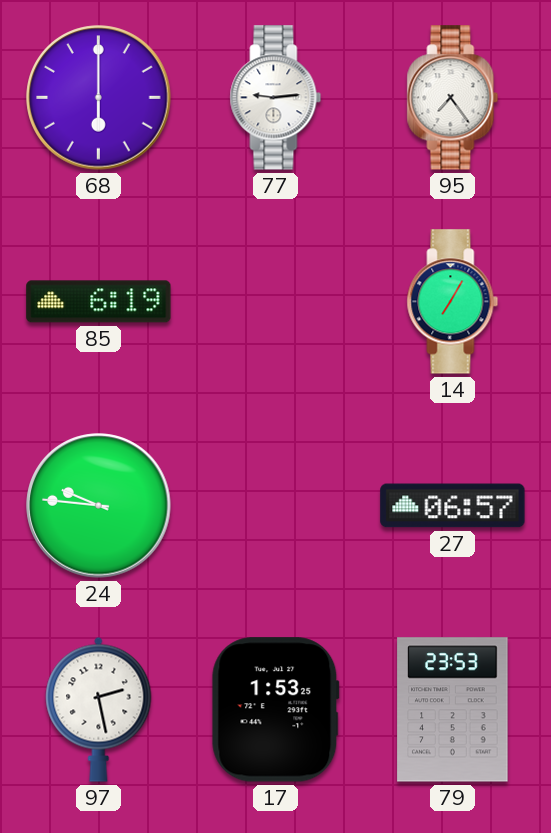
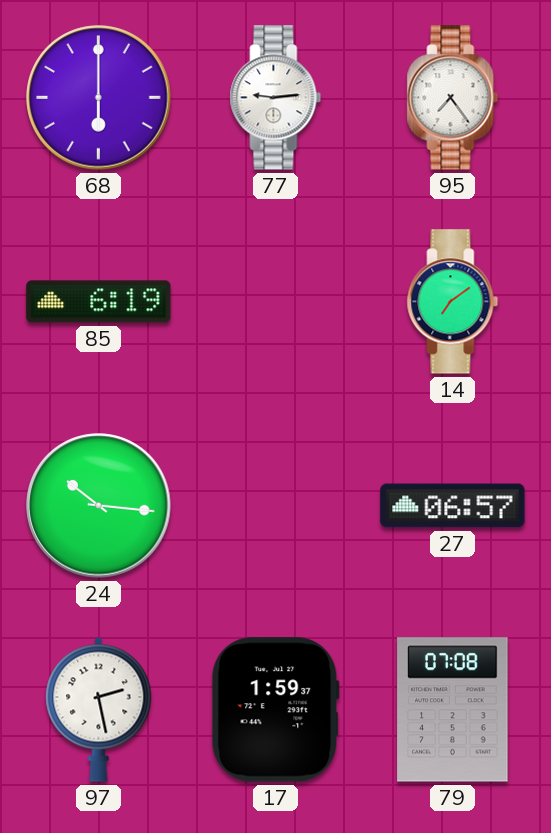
14: 7:05 -> 7:09
24: 9:46 -> 10:16
17: 1:53 -> 1:59
79: 23:53 -> 07:08
